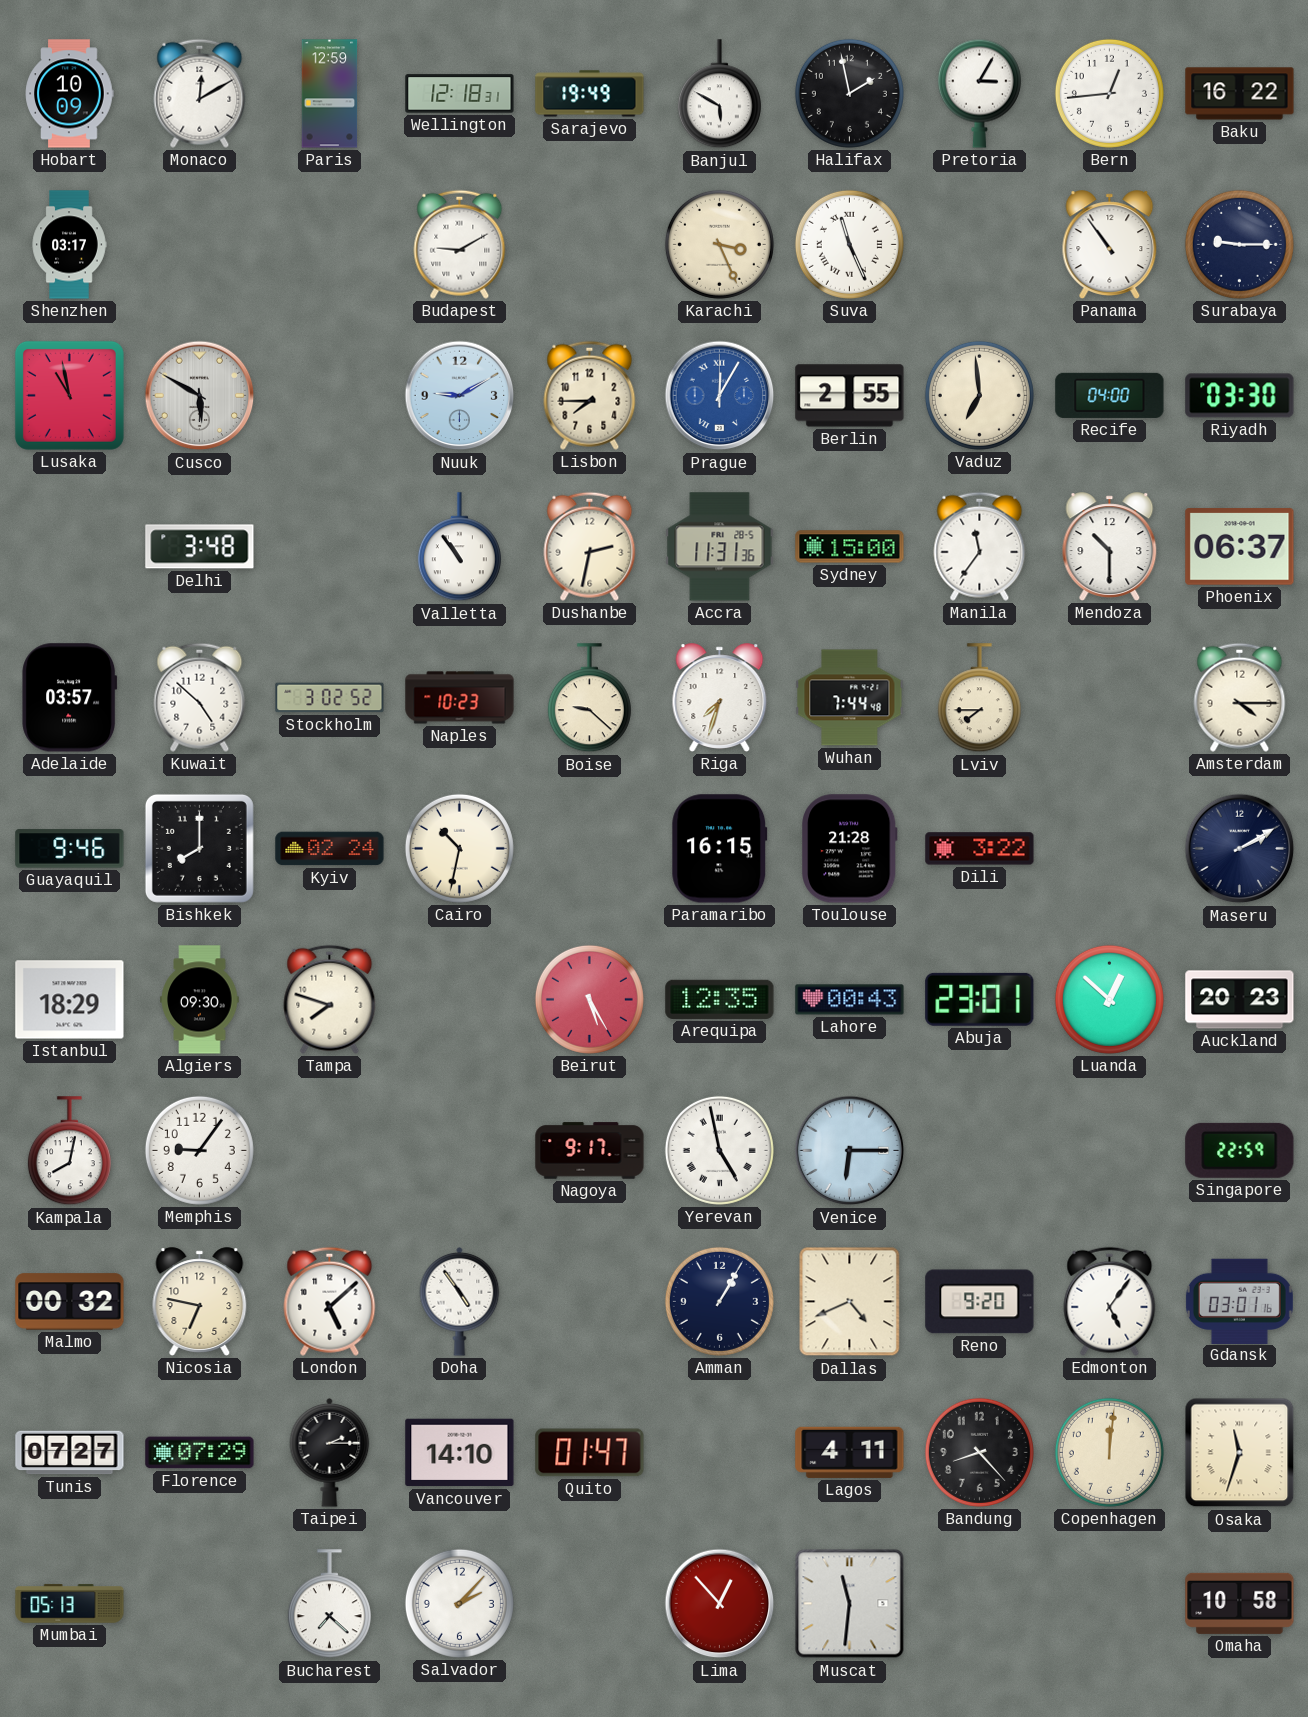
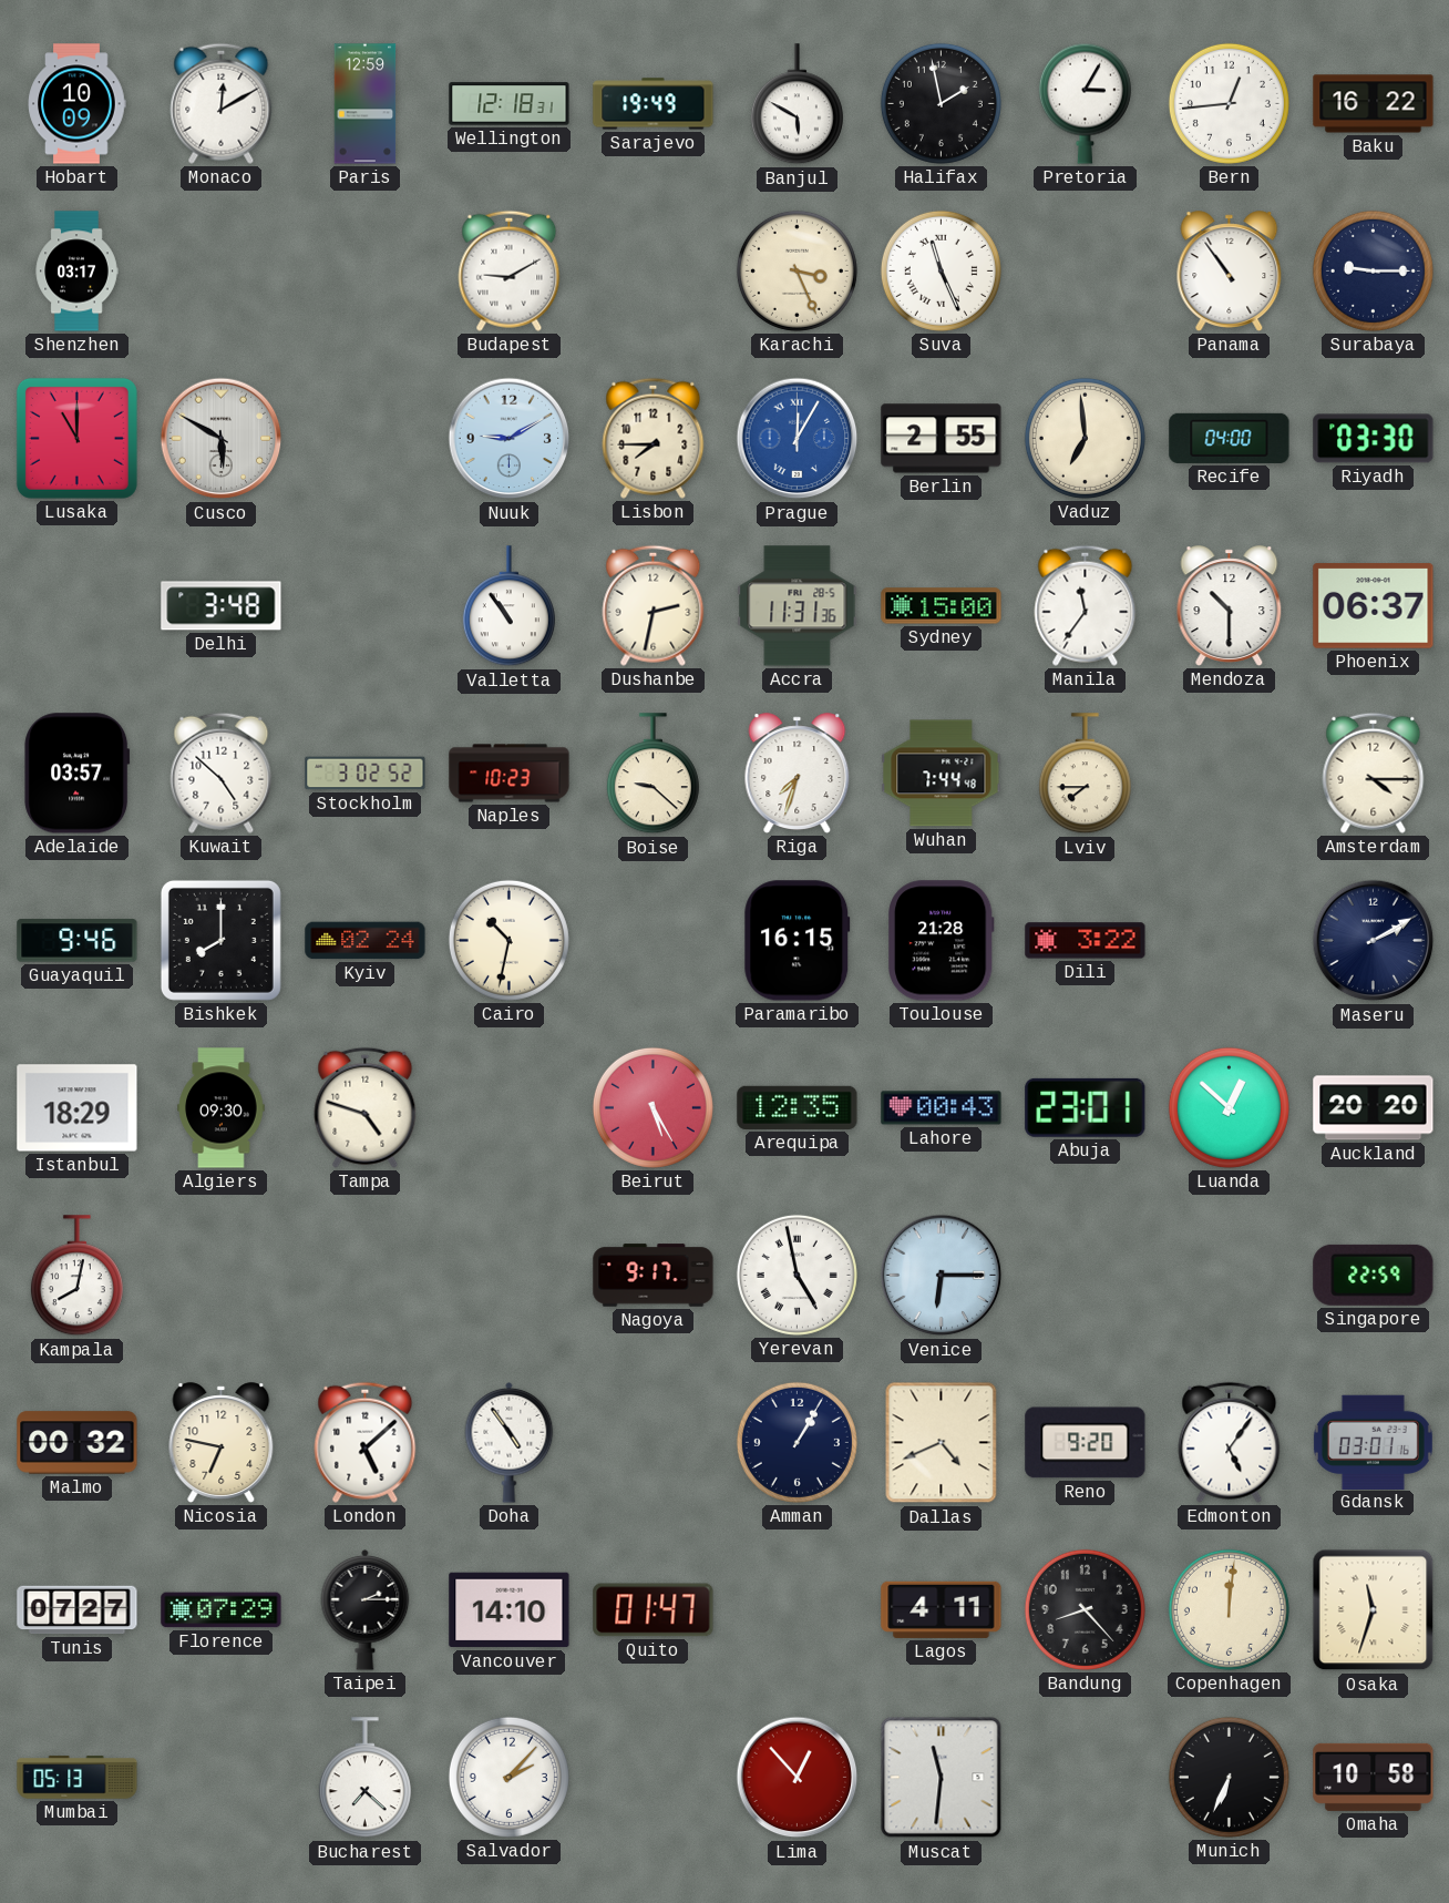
Lusaka: 10:58 -> 11:00
Tampa: 7:48 -> 4:48
Auckland: 20:23 -> 20:20
Memphis: 9:06 -> none
Munich: none -> 6:34
